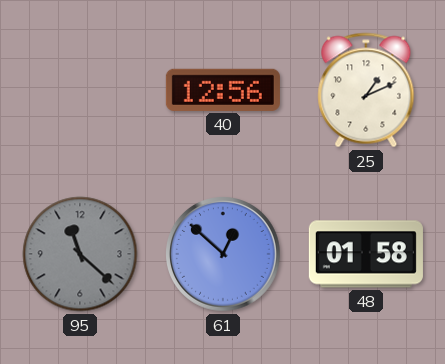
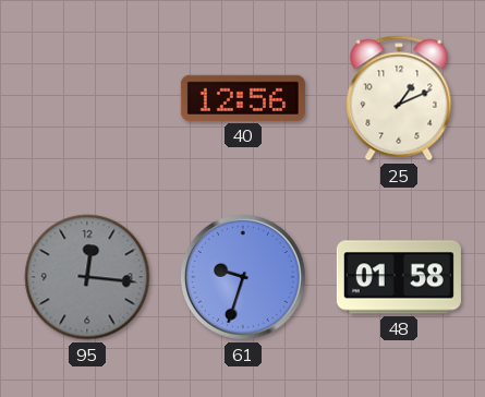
95: 11:22 -> 12:16
61: 12:52 -> 9:33
